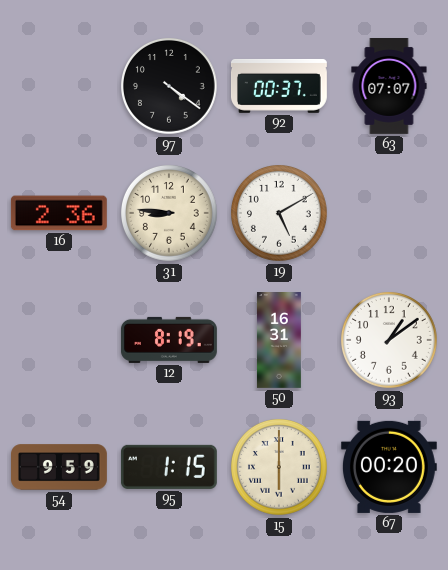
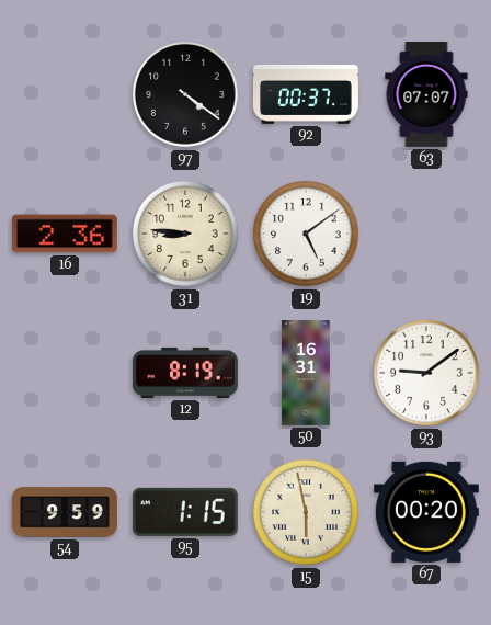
19: 5:10 -> 5:09
93: 1:09 -> 9:09
15: 6:00 -> 5:58
